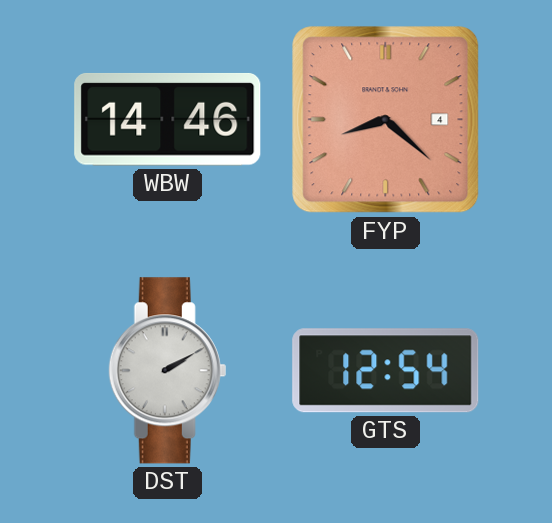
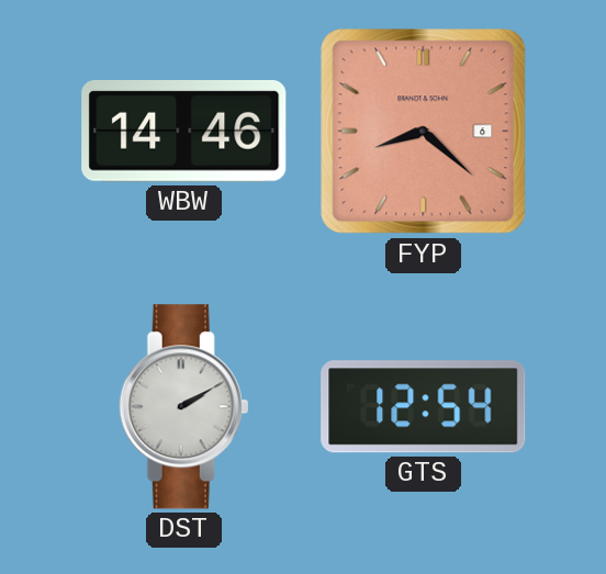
FYP date: 4 -> 6
